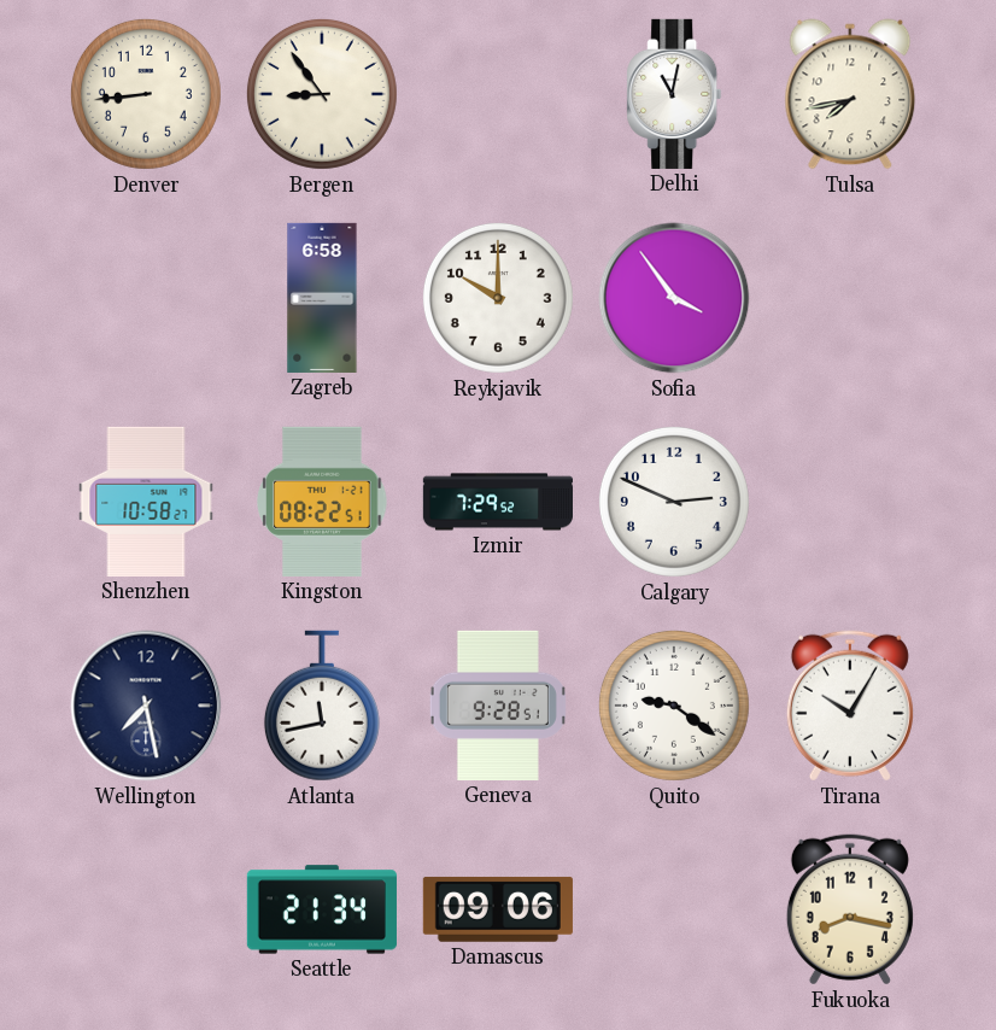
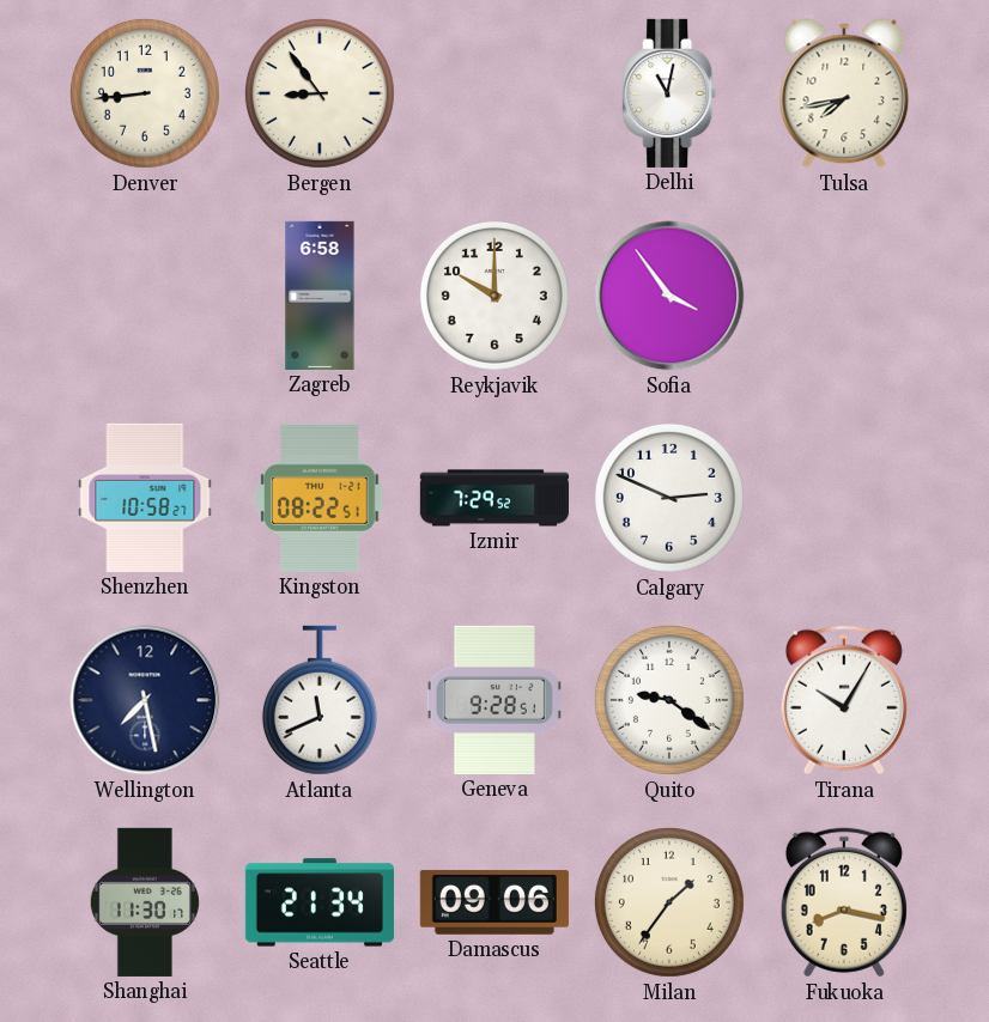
Atlanta: 11:43 -> 11:41
Shanghai: none -> 11:30
Milan: none -> 1:36
